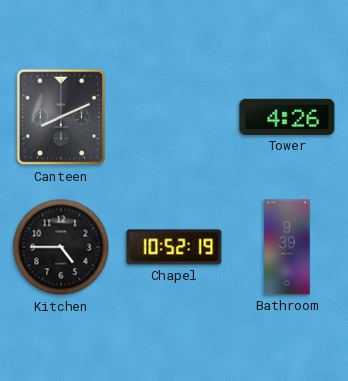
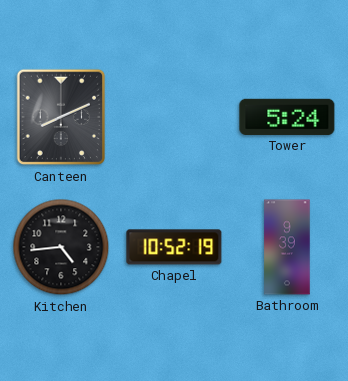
Tower: 4:26 -> 5:24
Kitchen: 4:45 -> 4:44
